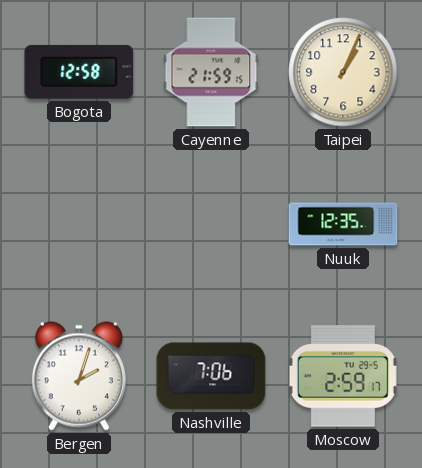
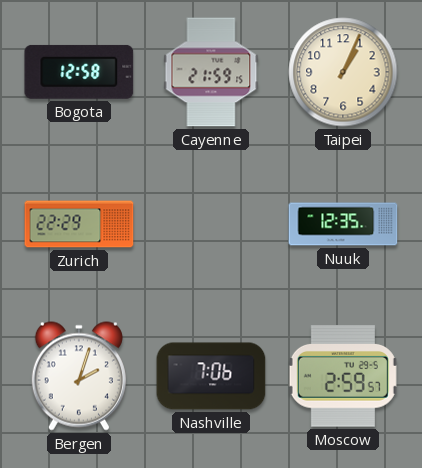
Zurich: none -> 22:29
Moscow: 2:59:17 -> 2:59:57
